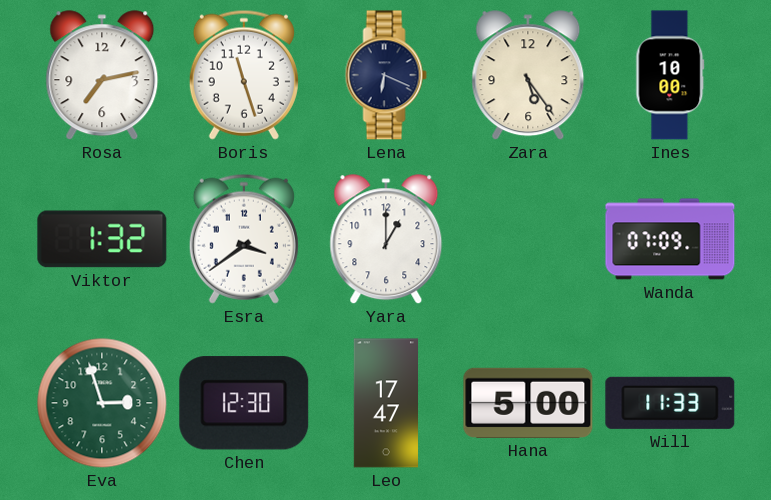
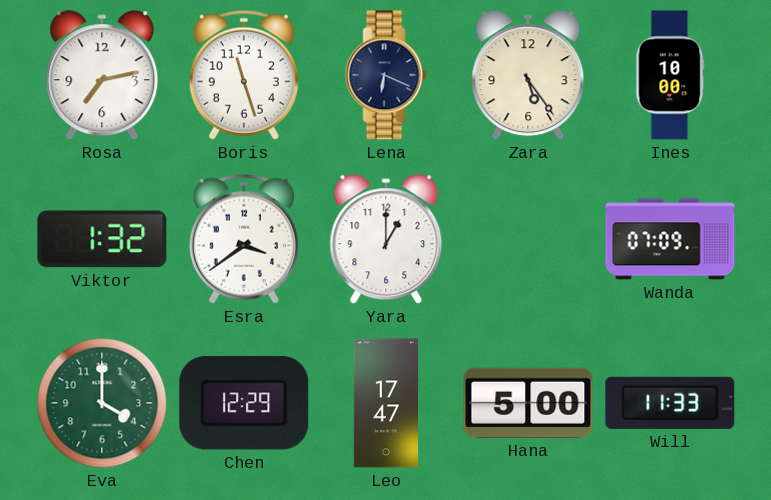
Eva: 2:57 -> 4:00
Chen: 12:30 -> 12:29
